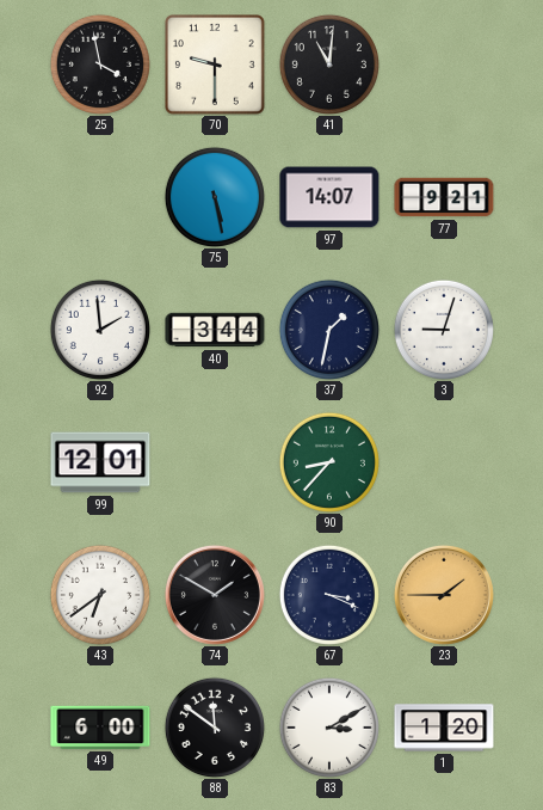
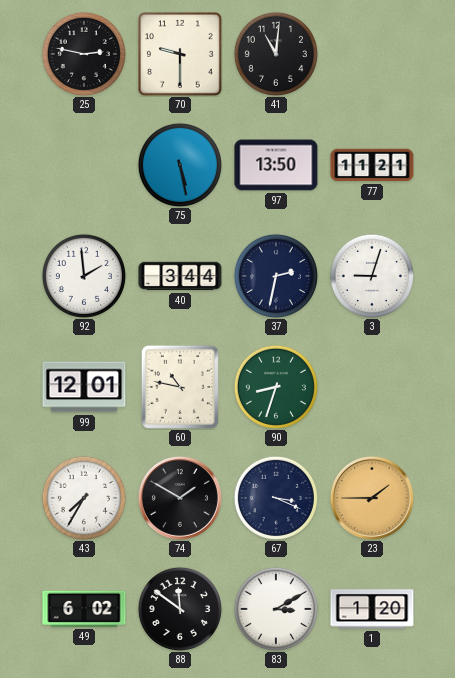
25: 3:58 -> 2:47
97: 14:07 -> 13:50
77: 9:21 -> 11:21
37: 1:32 -> 2:32
60: none -> 10:47
90: 8:37 -> 8:33
43: 6:39 -> 7:35
49: 6:00 -> 6:02
